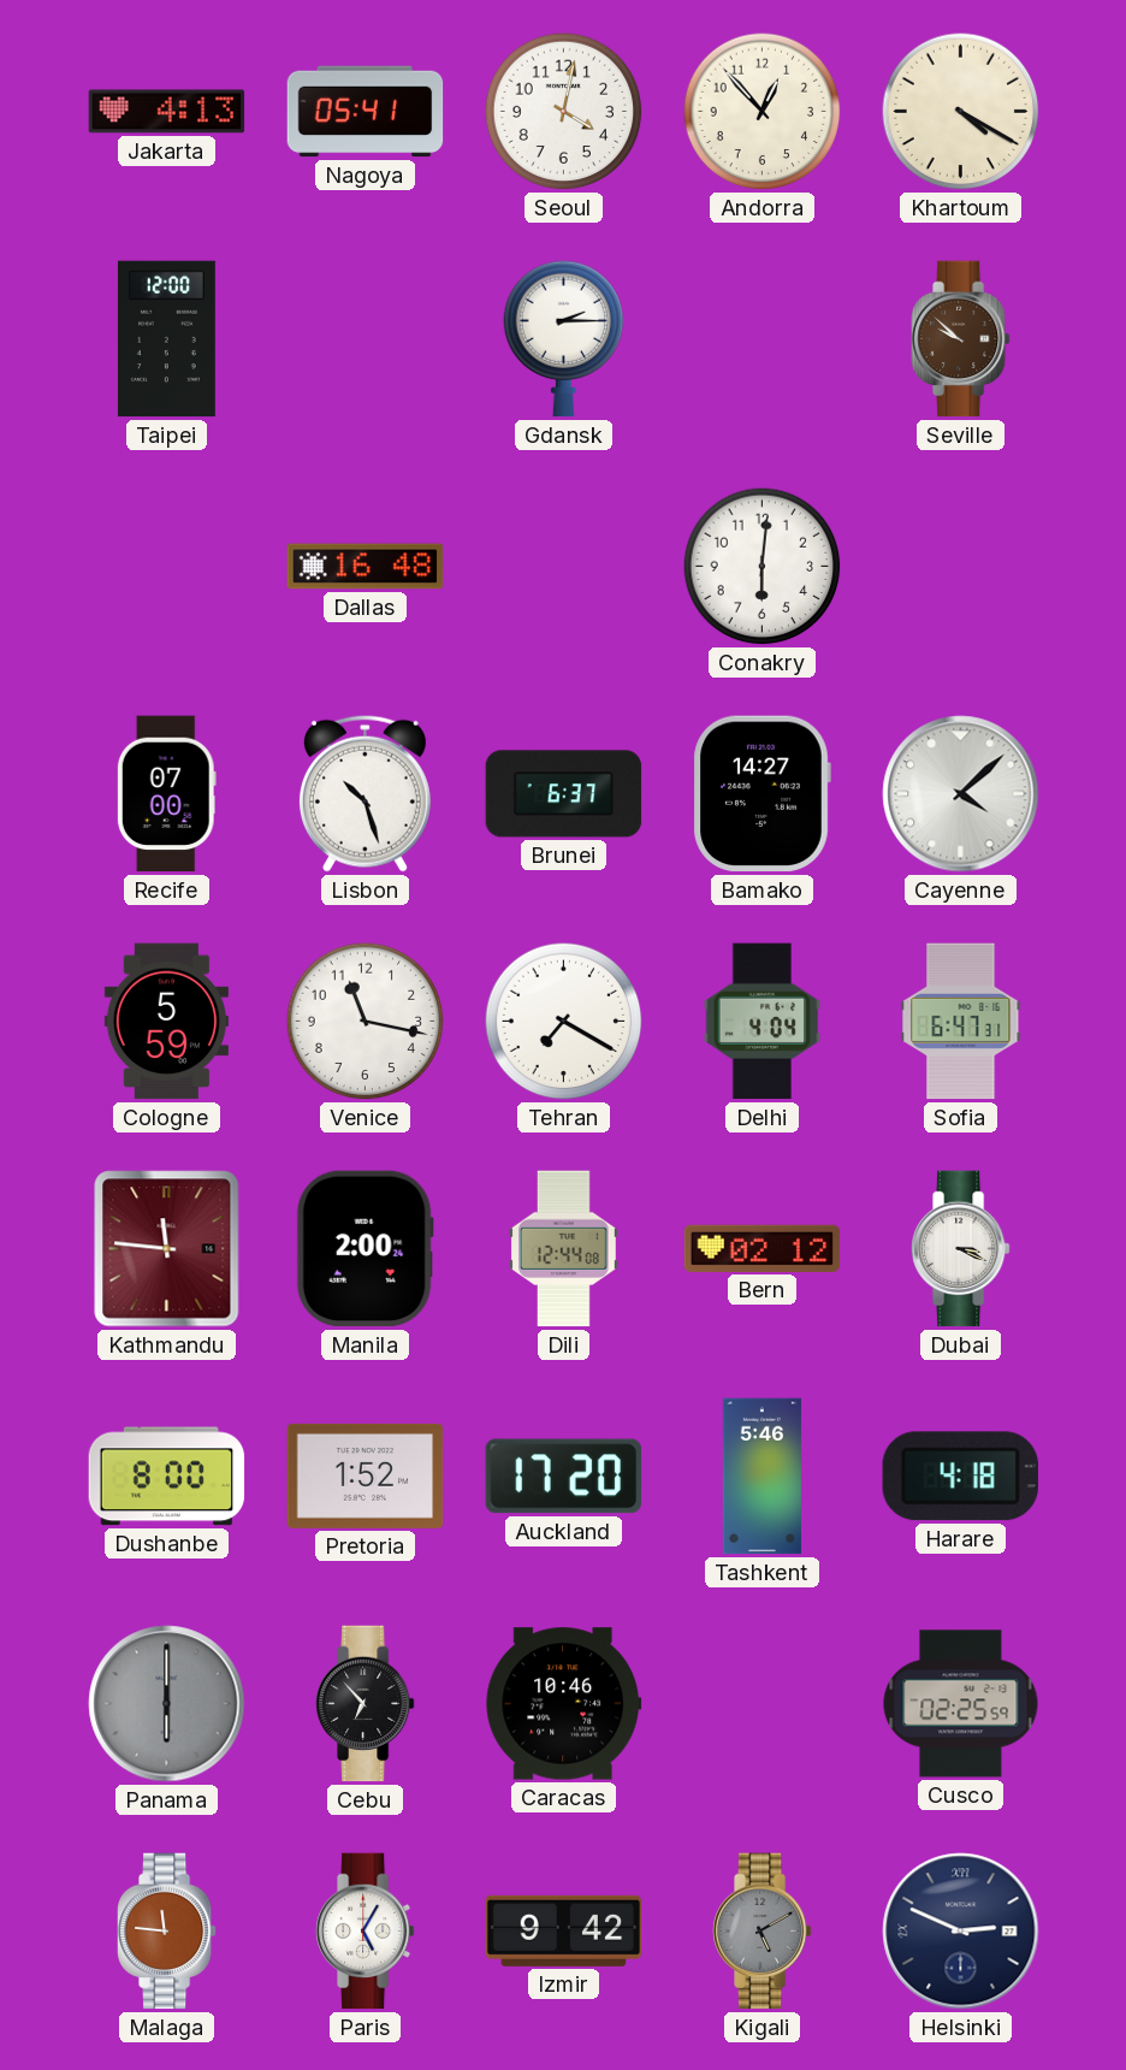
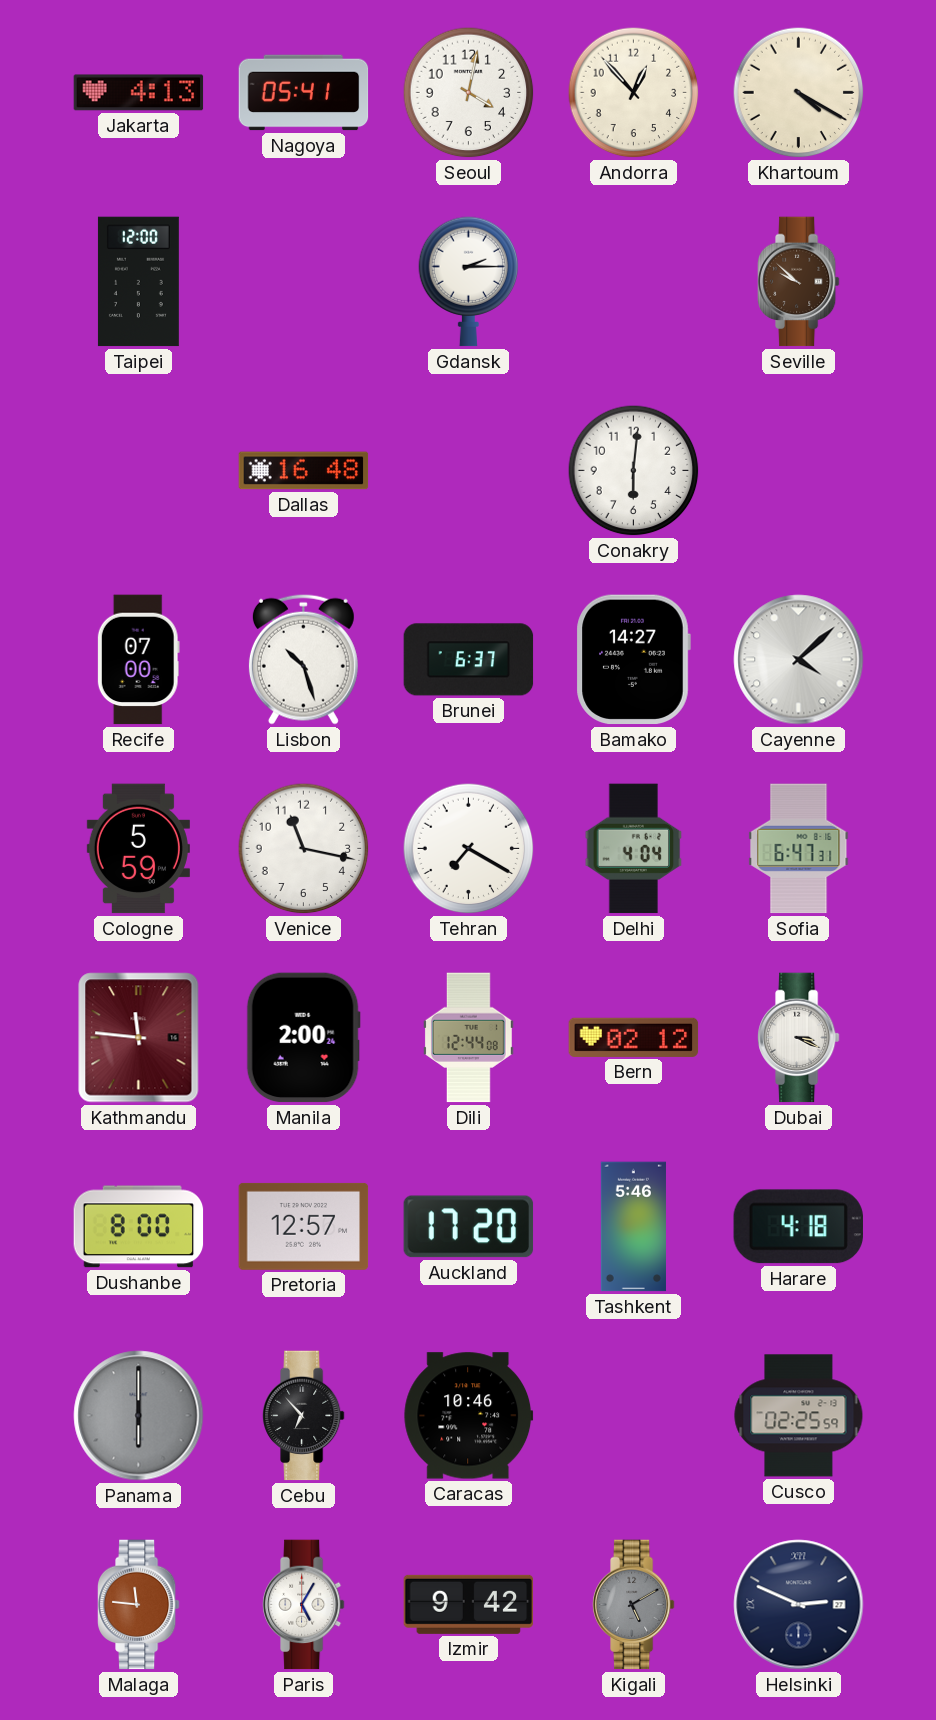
Pretoria: 1:52 -> 12:57
